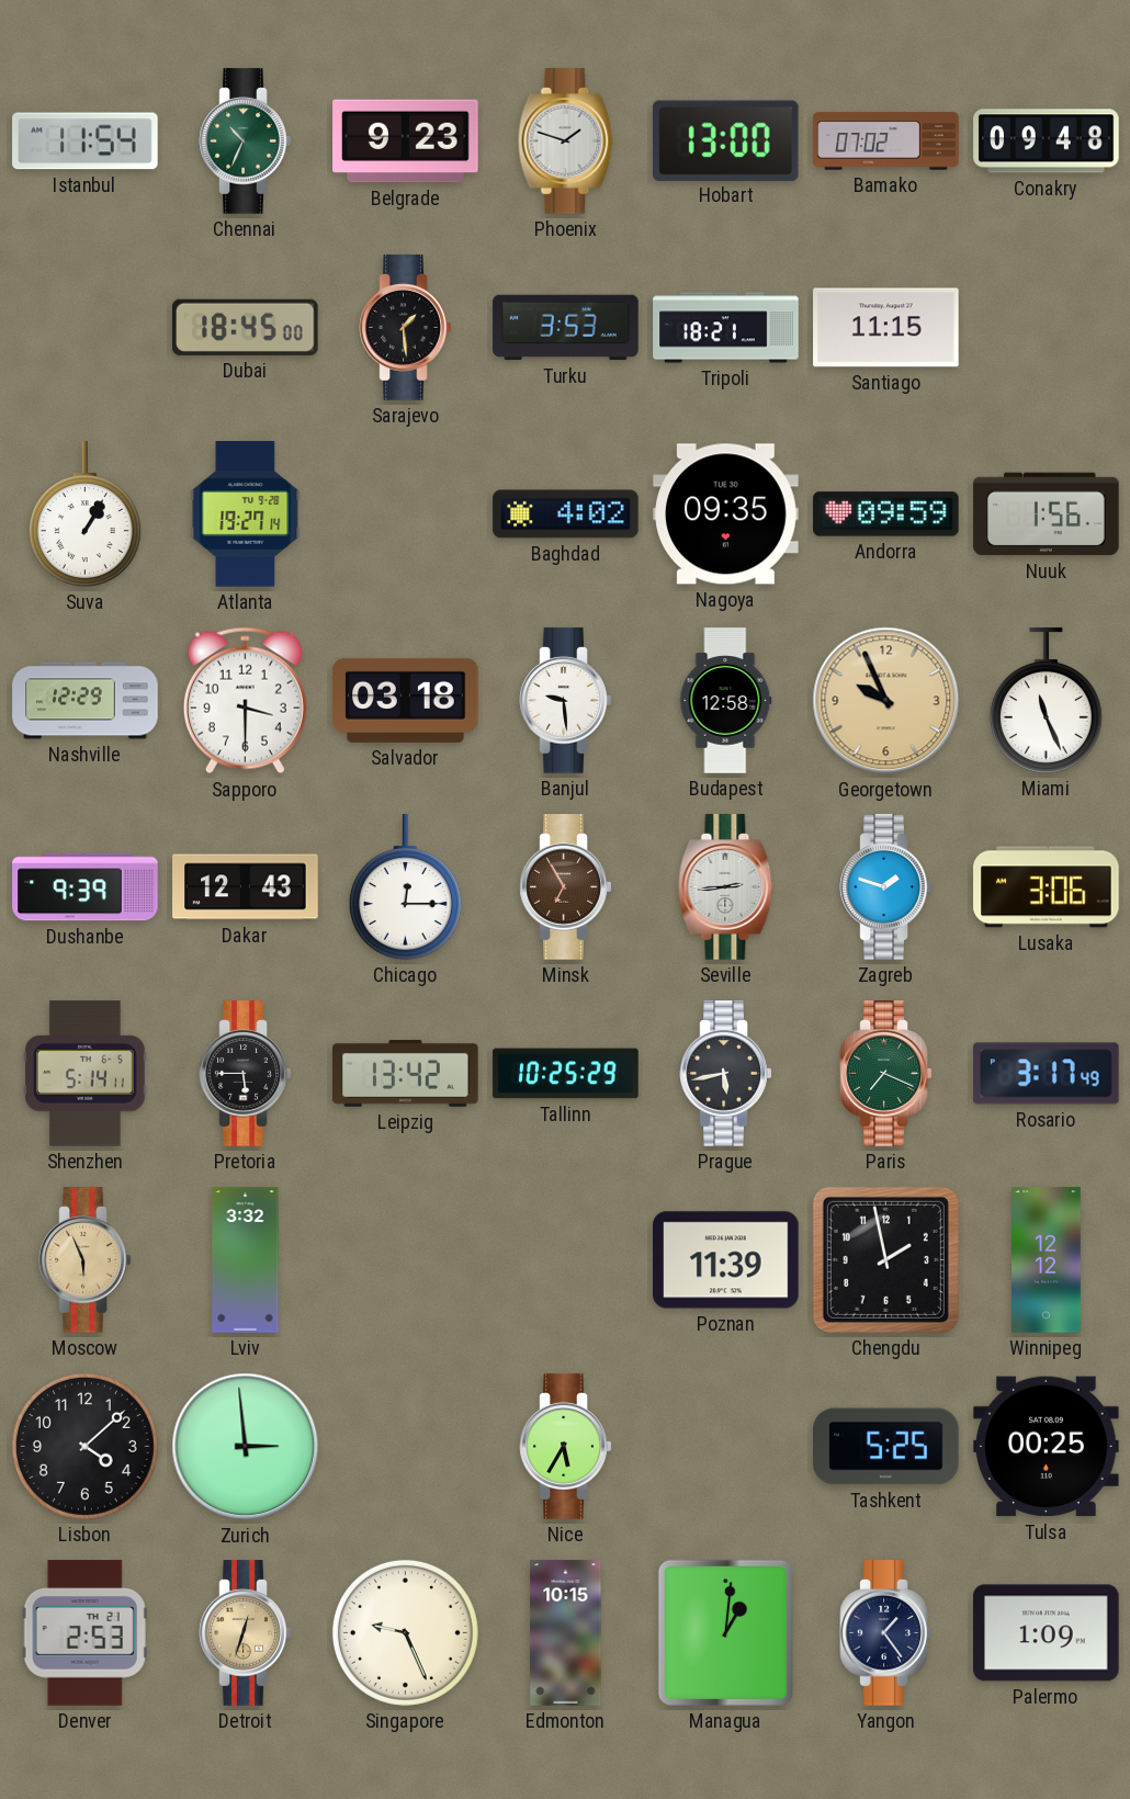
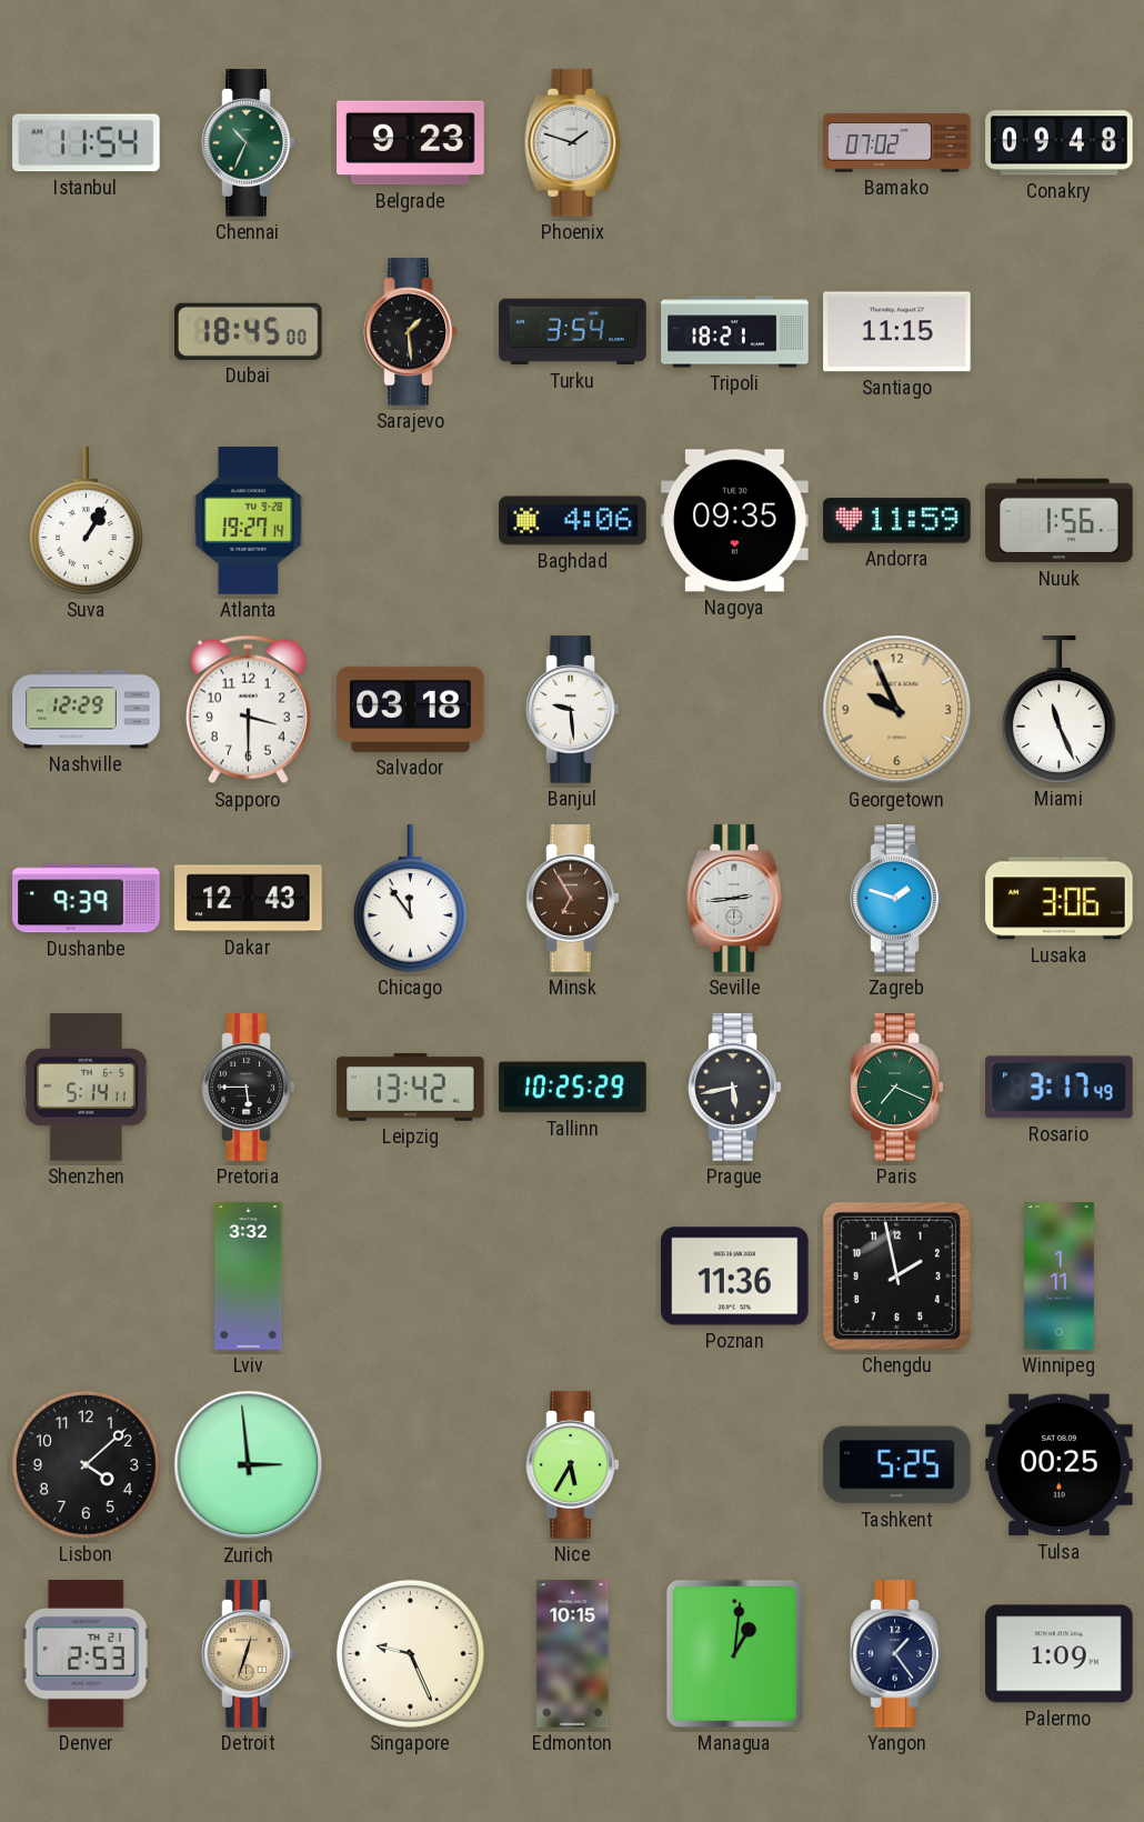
Hobart: 13:00 -> none
Turku: 3:53 -> 3:54
Baghdad: 4:02 -> 4:06
Andorra: 09:59 -> 11:59
Budapest: 12:58 -> none
Chicago: 12:15 -> 11:54
Moscow: 5:56 -> none
Poznan: 11:39 -> 11:36
Winnipeg: 12:12 -> 1:11
